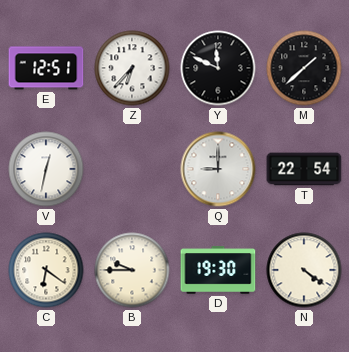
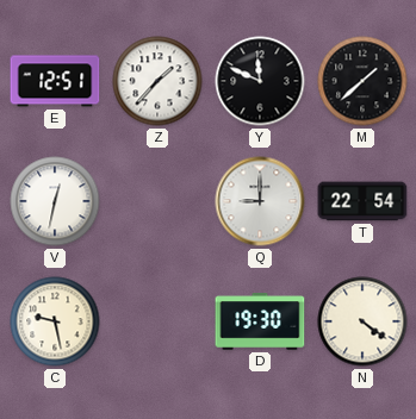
Z: 6:37 -> 1:37
C: 6:21 -> 9:28
B: 9:45 -> none
